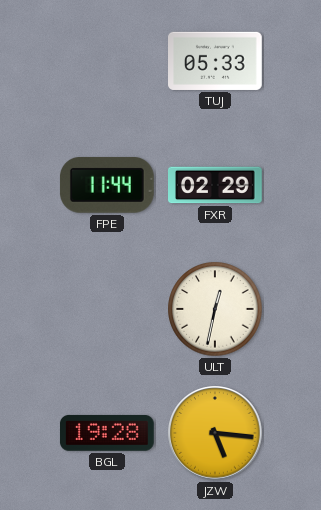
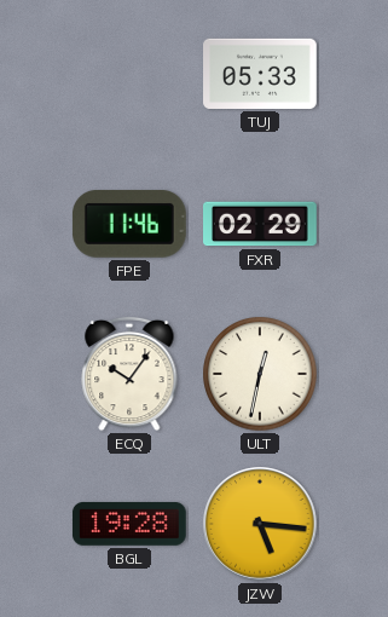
FPE: 11:44 -> 11:46
ECQ: none -> 10:06
